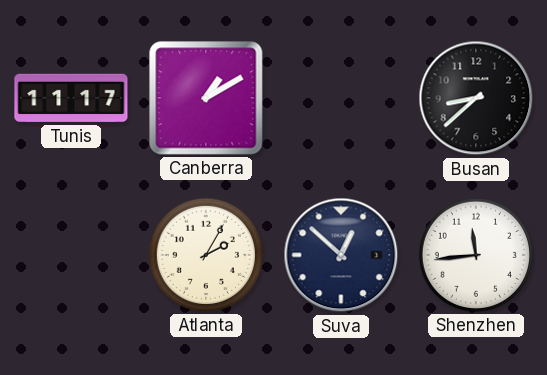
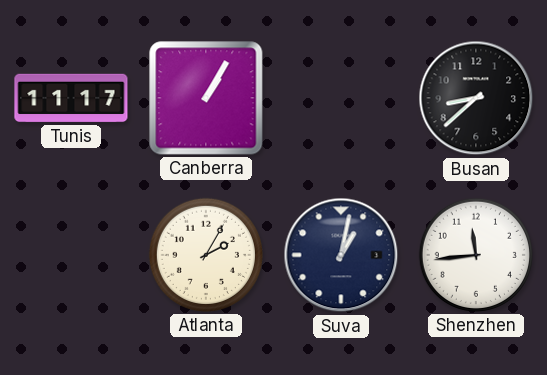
Canberra: 1:10 -> 1:05
Suva: 12:52 -> 1:02
